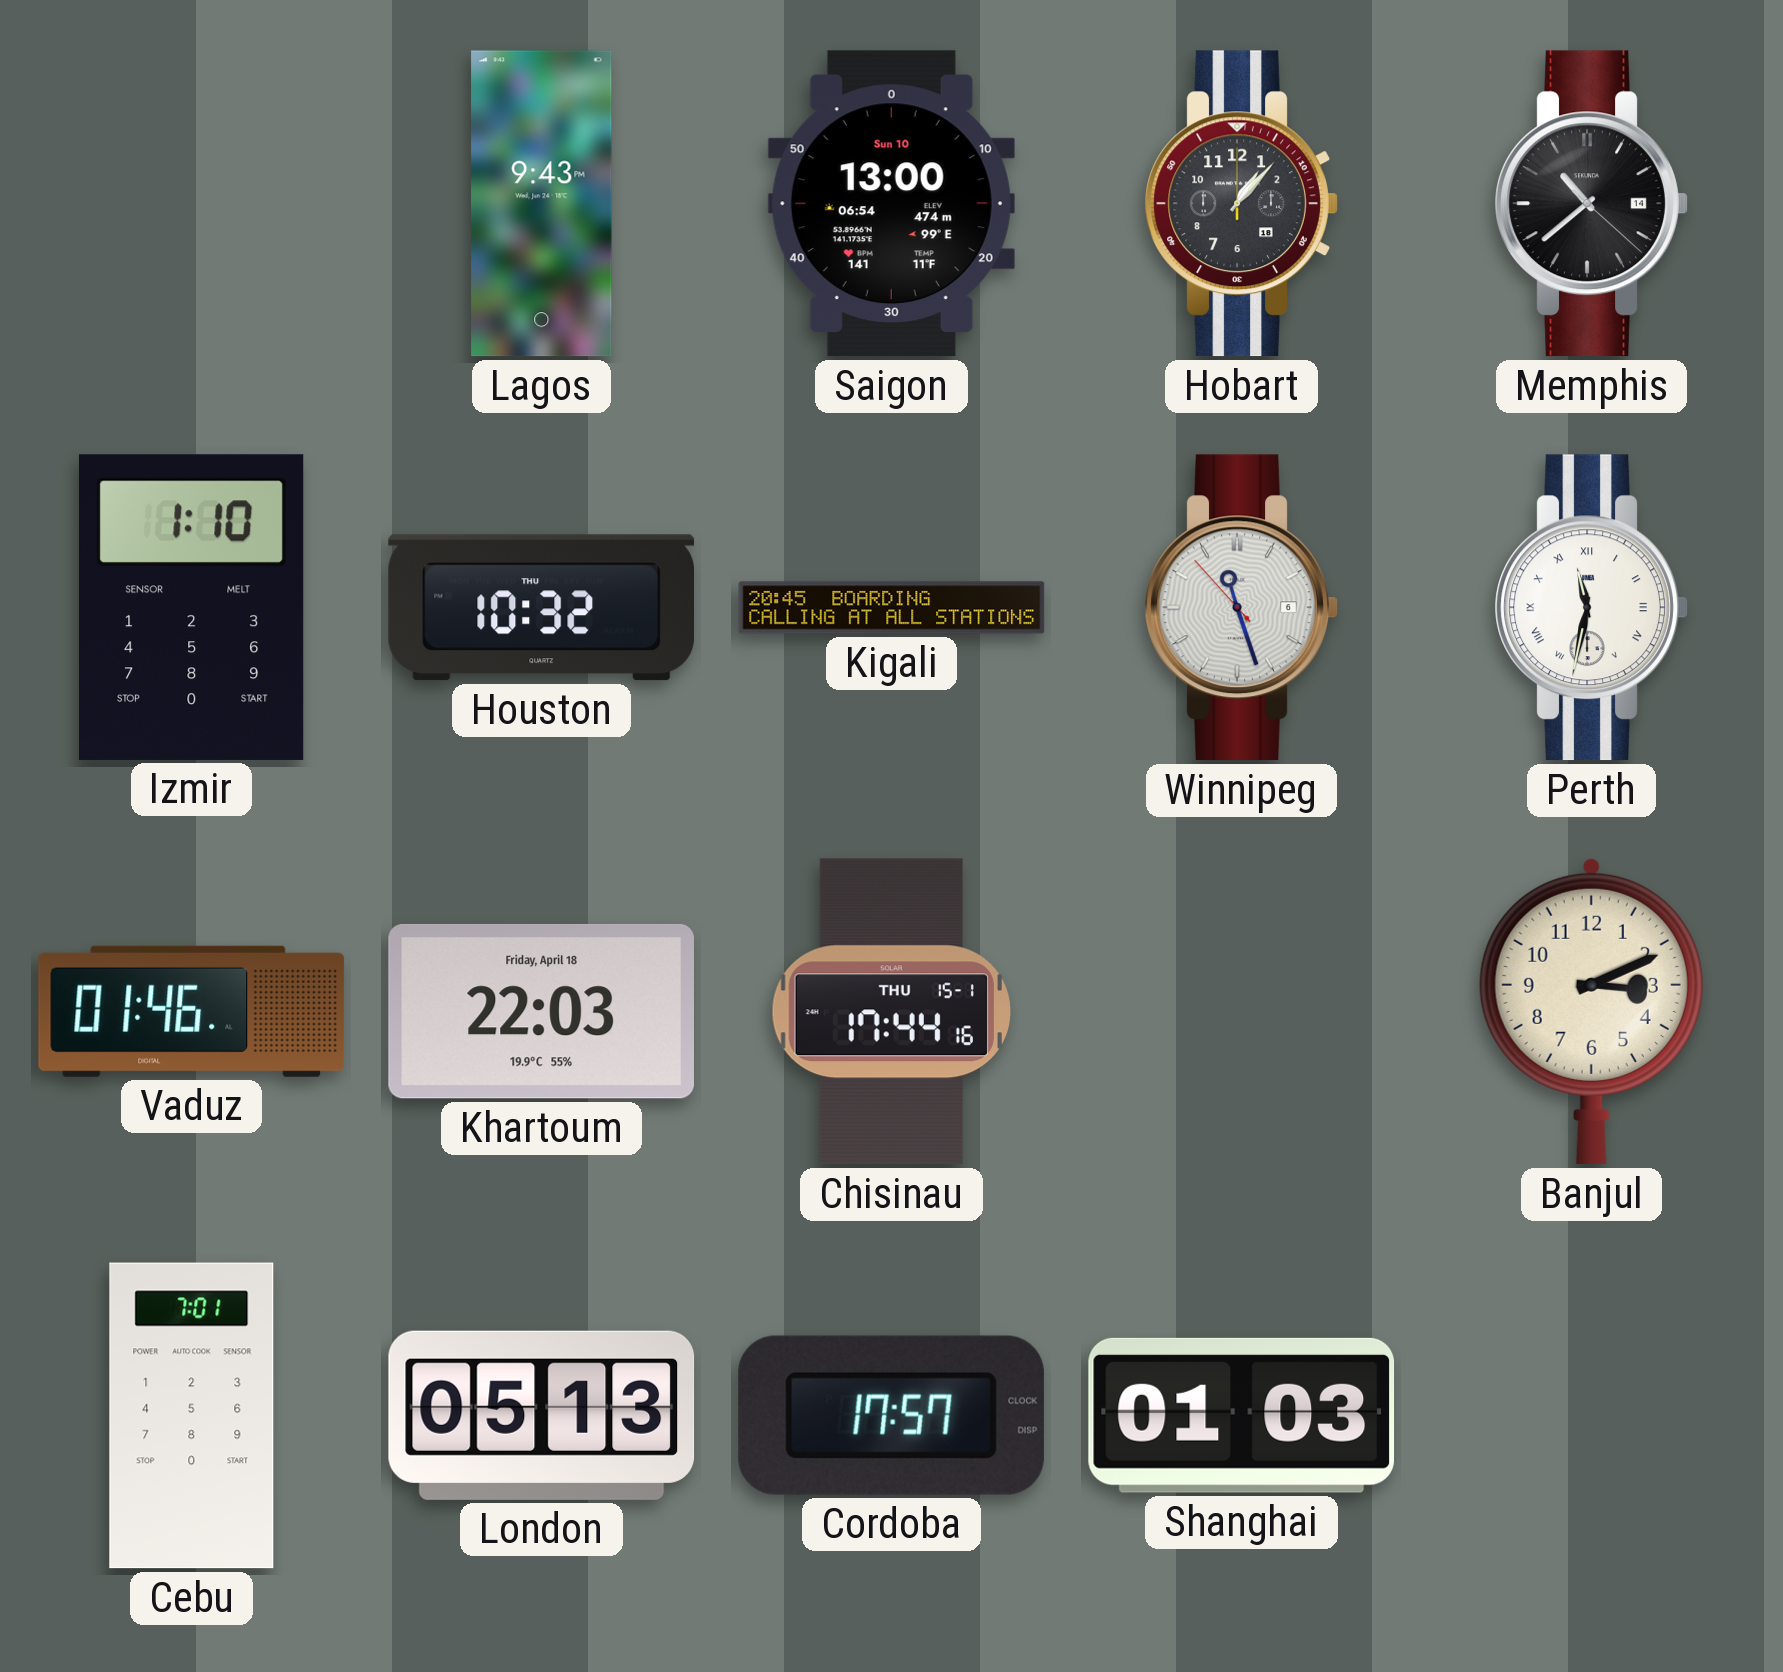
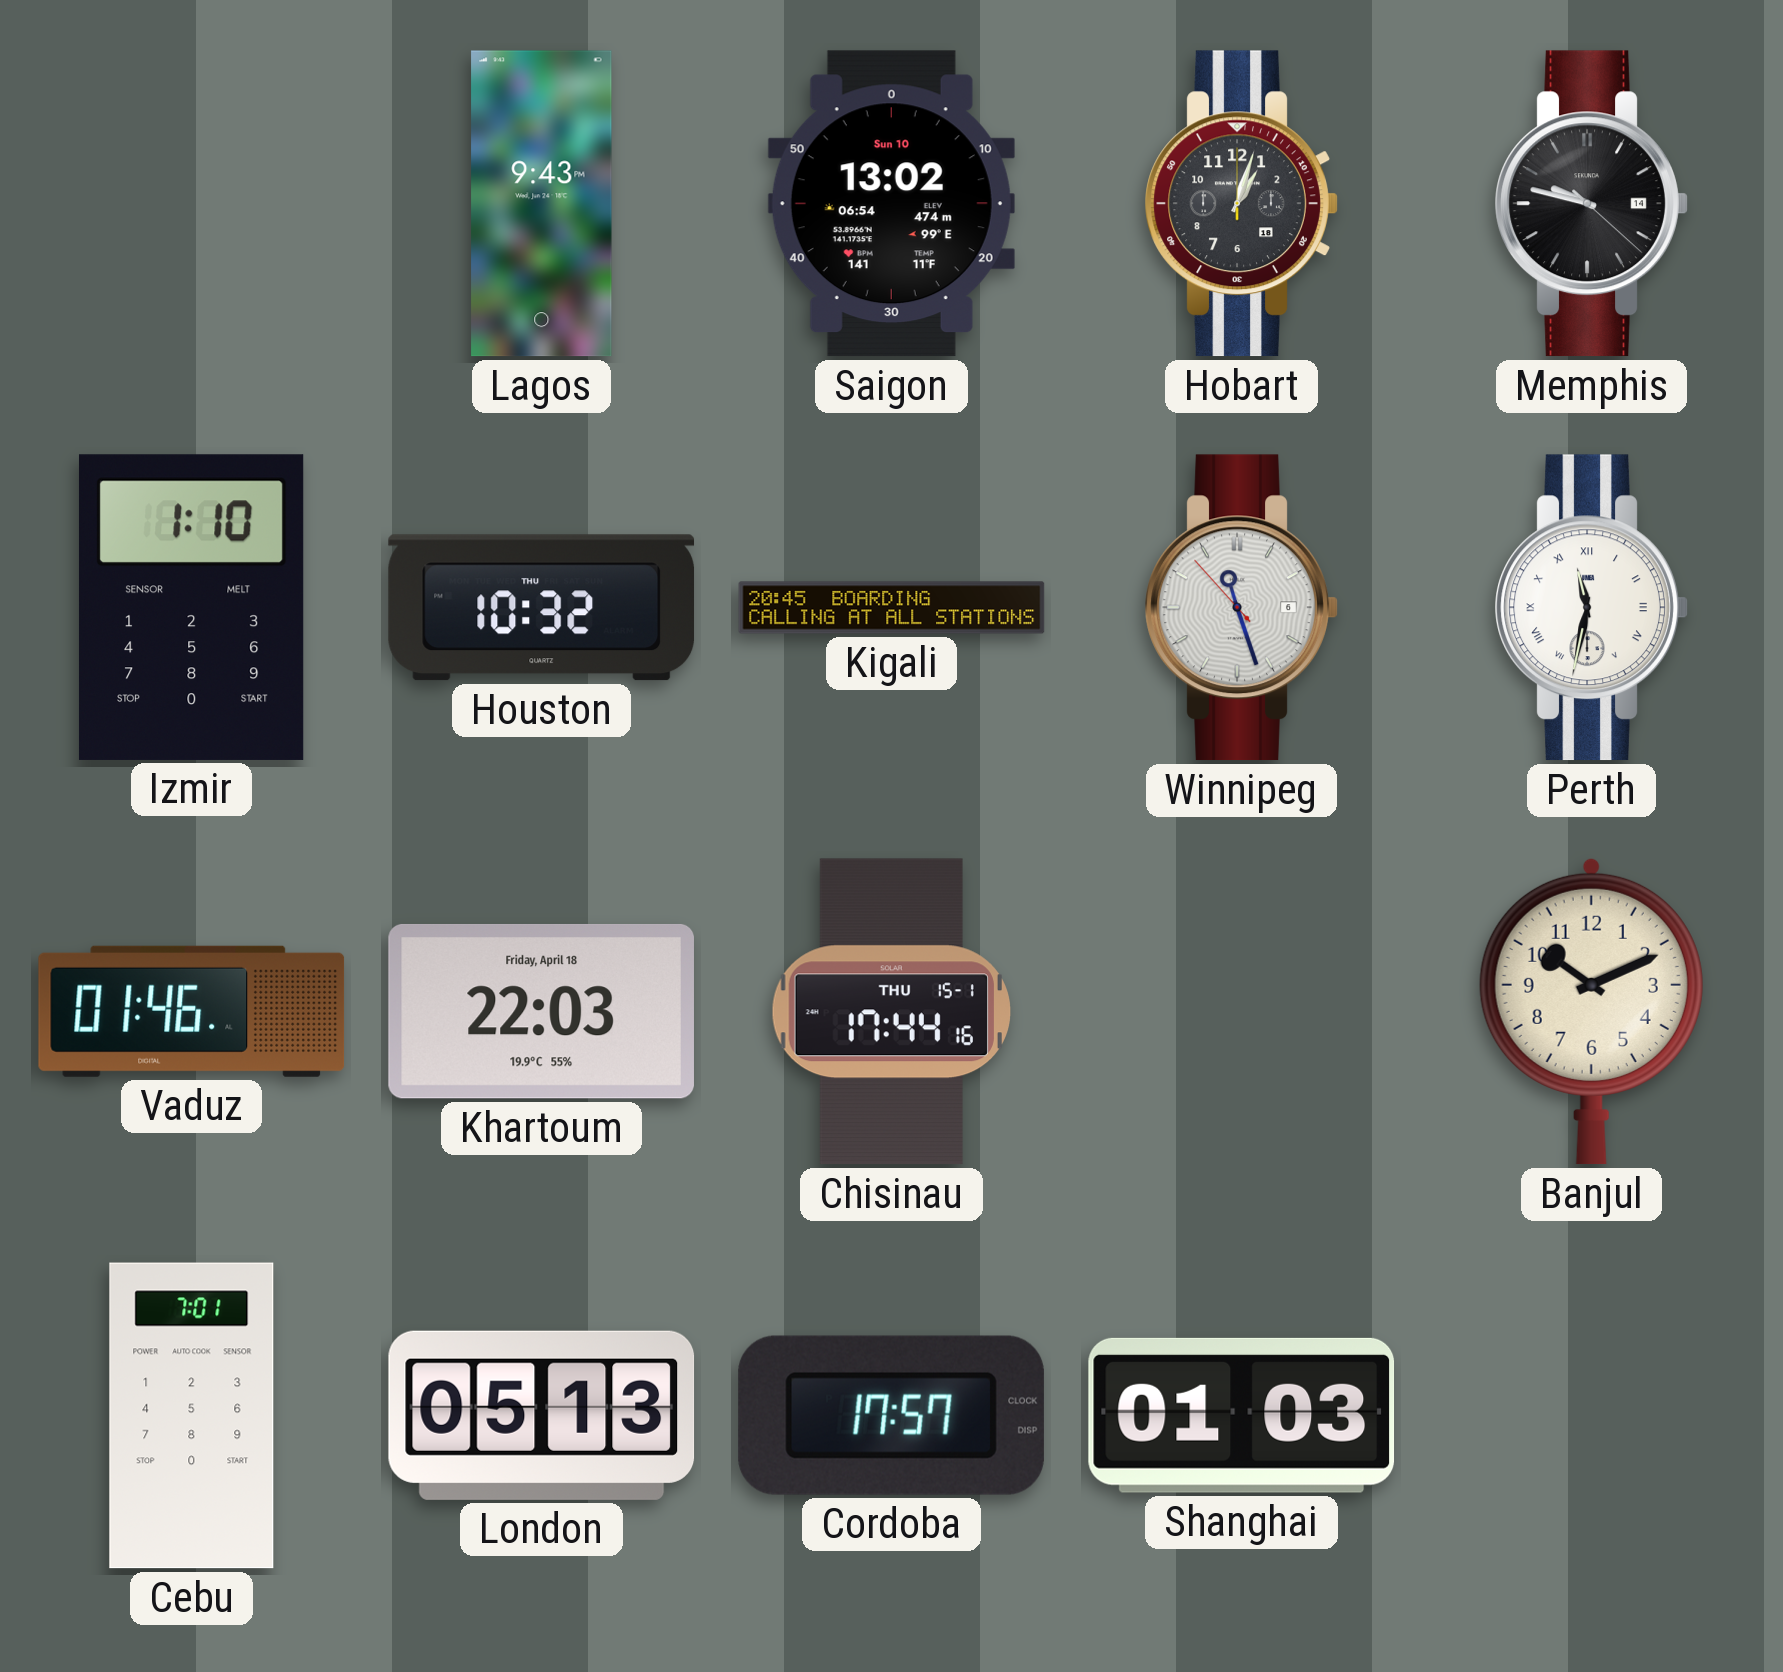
Saigon: 13:00 -> 13:02
Hobart: 1:07 -> 1:03
Memphis: 10:38 -> 9:47
Banjul: 3:11 -> 10:11
